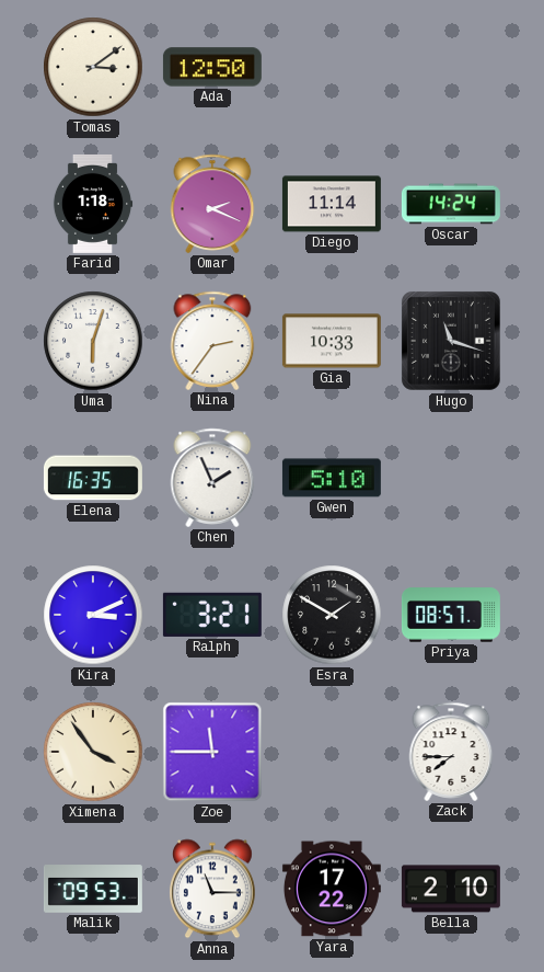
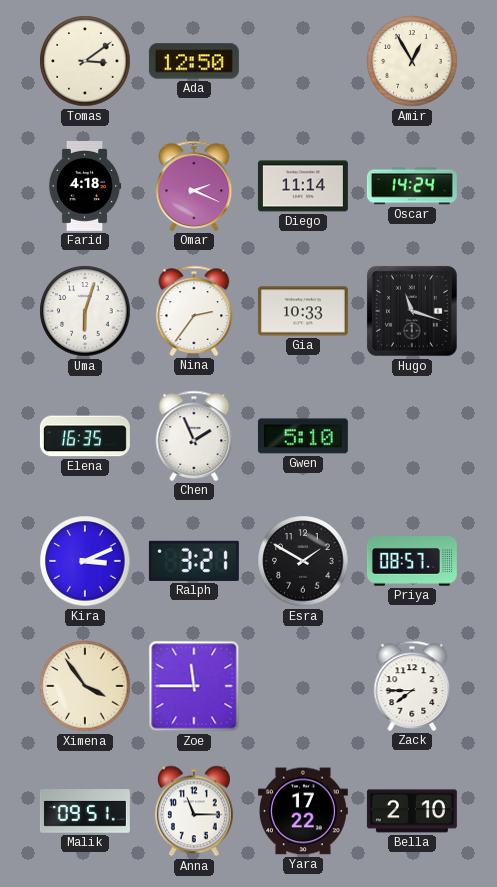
Amir: none -> 12:55
Farid: 1:18 -> 4:18
Malik: 09:53 -> 09:51
